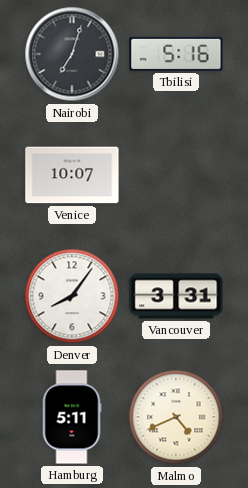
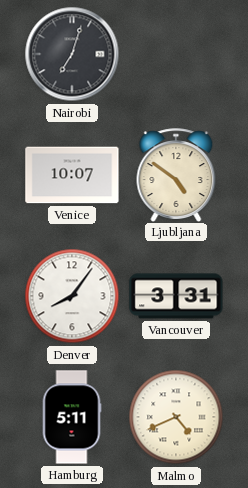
Tbilisi: 5:16 -> none
Ljubljana: none -> 4:51
